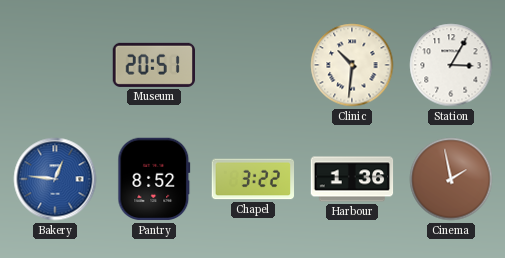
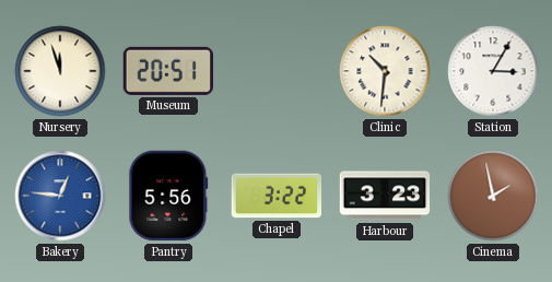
Nursery: none -> 11:57
Pantry: 8:52 -> 5:56
Harbour: 1:36 -> 3:23
